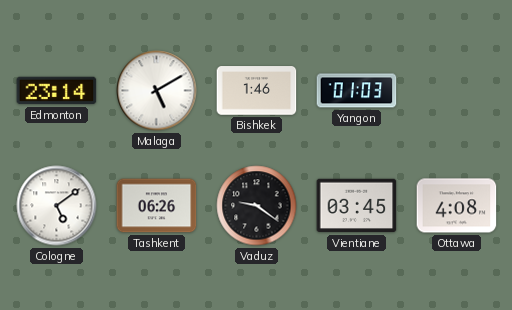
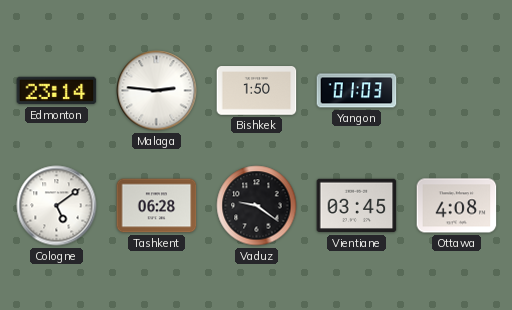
Malaga: 5:10 -> 2:46
Bishkek: 1:46 -> 1:50
Tashkent: 06:26 -> 06:28
